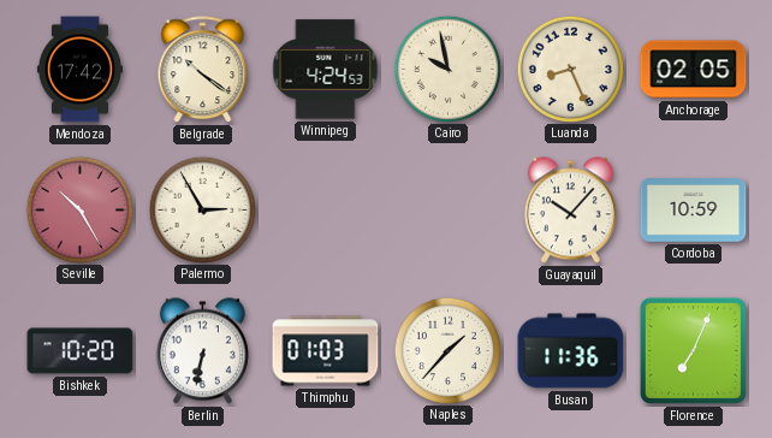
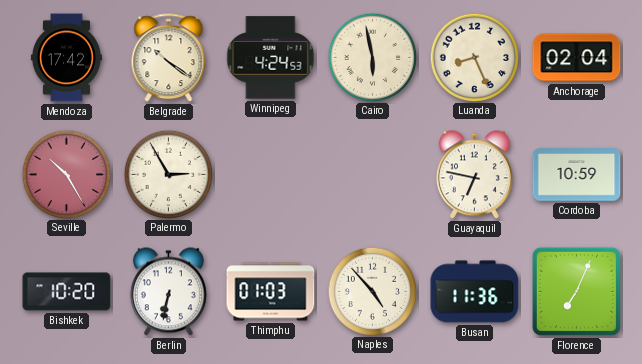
Cairo: 9:58 -> 5:58
Anchorage: 02:05 -> 02:04
Guayaquil: 10:07 -> 6:47
Naples: 1:37 -> 4:53
